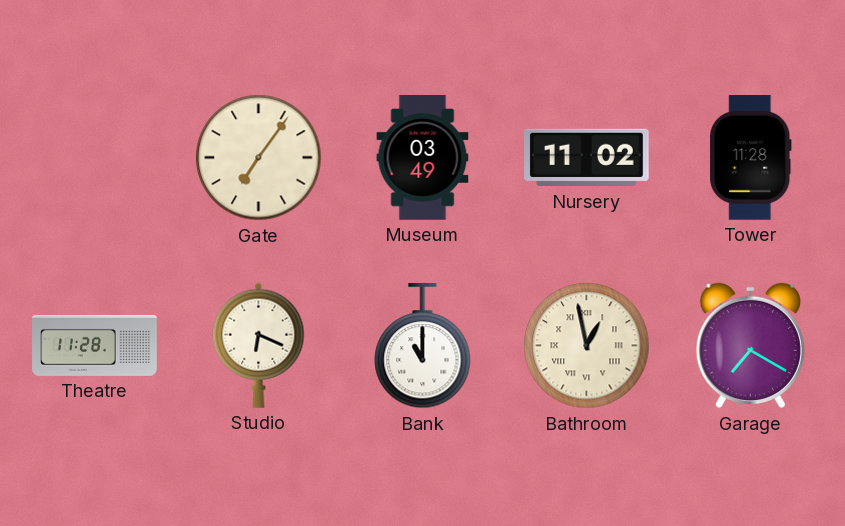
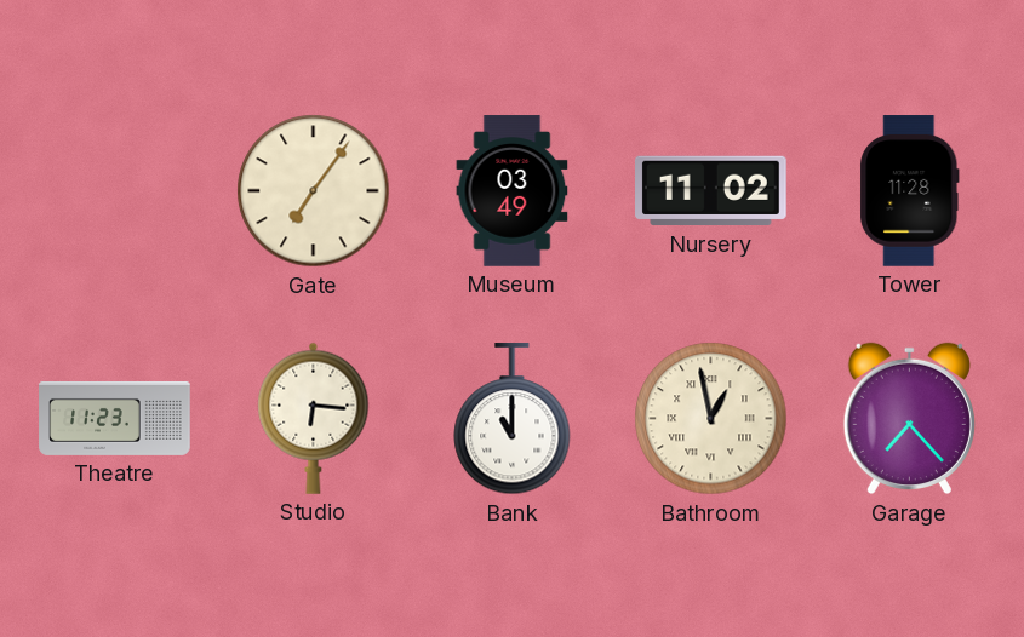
Theatre: 11:28 -> 11:23
Studio: 6:19 -> 6:16
Garage: 7:20 -> 7:23
